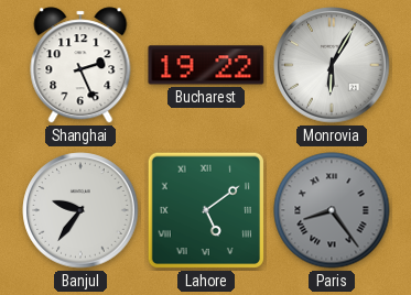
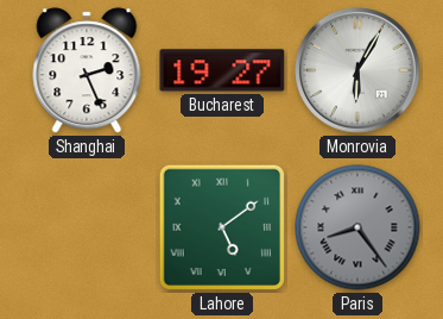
Bucharest: 19:22 -> 19:27
Banjul: 9:36 -> none
